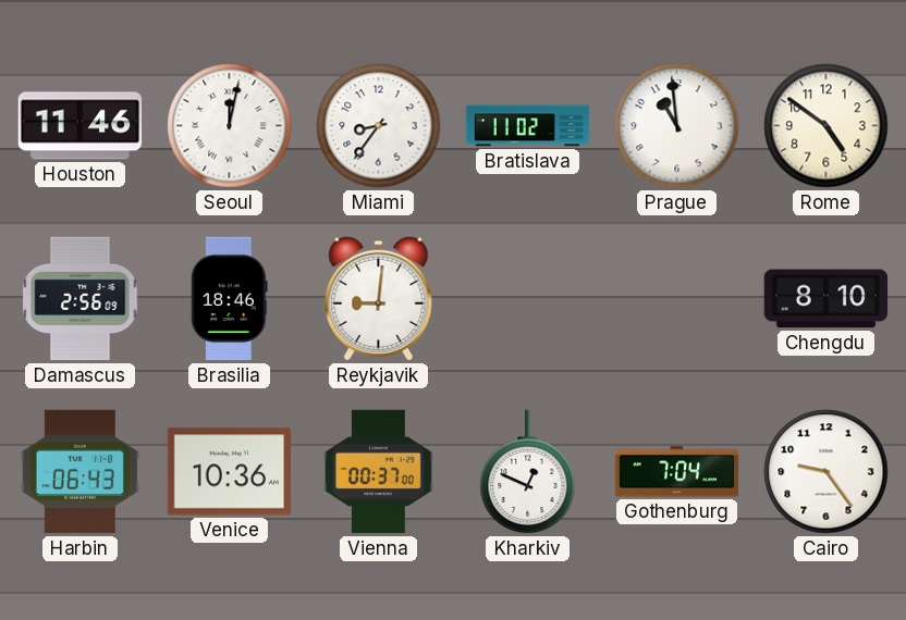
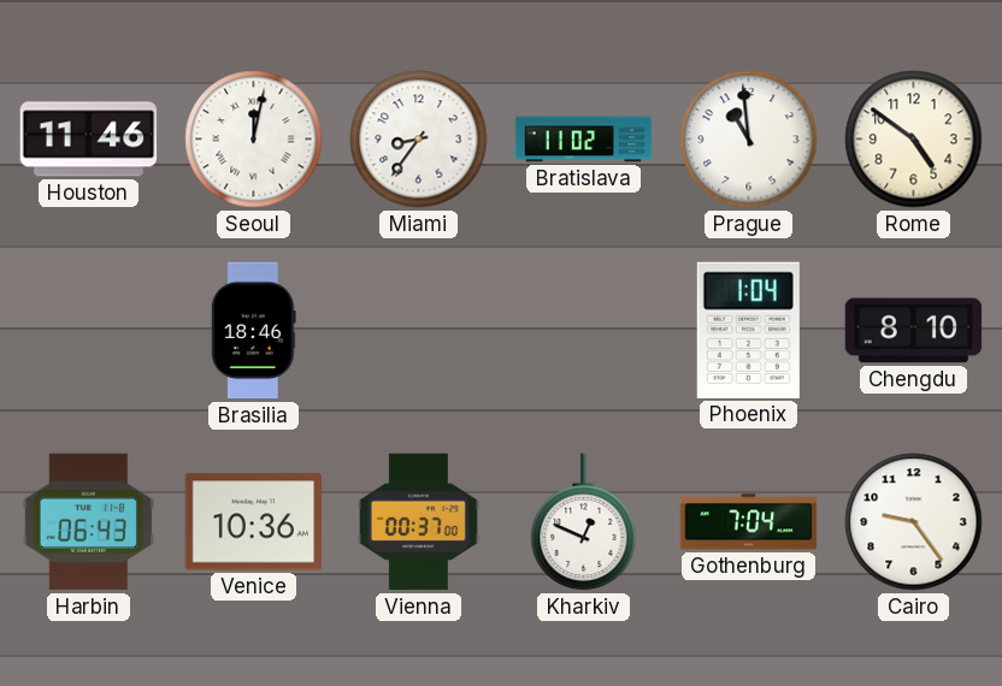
Damascus: 2:56 -> none
Reykjavik: 9:01 -> none
Phoenix: none -> 1:04
